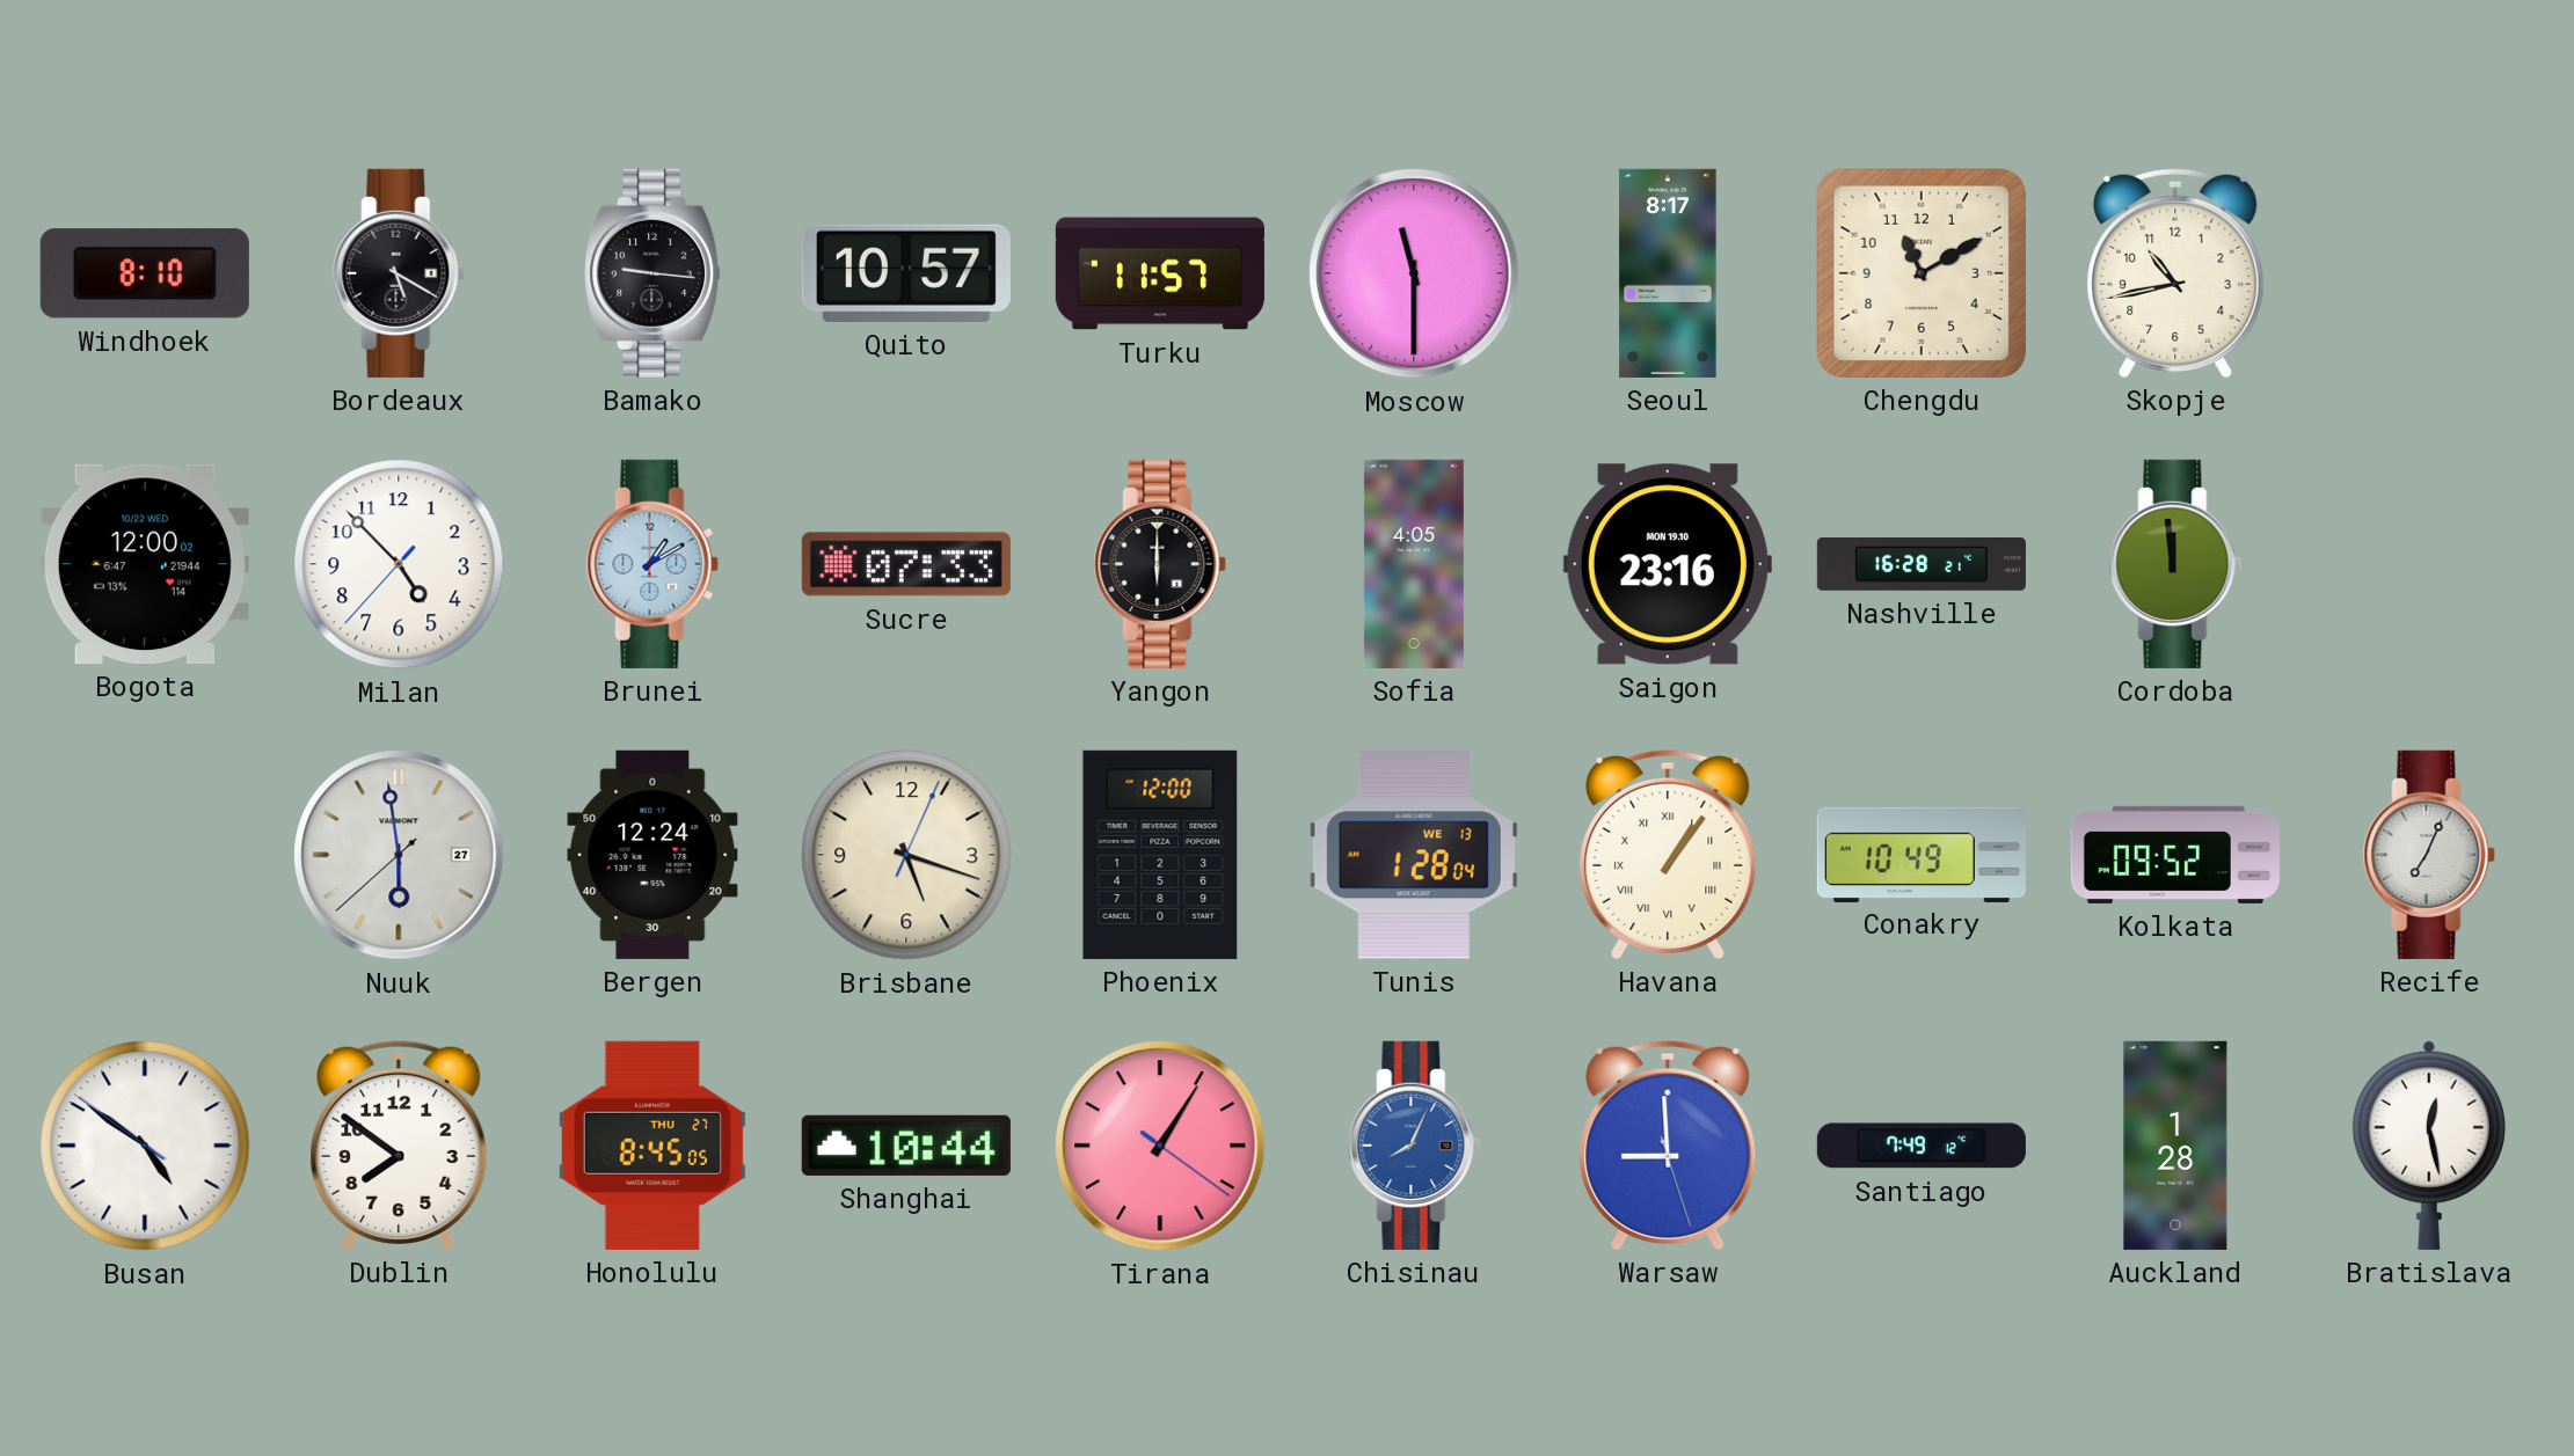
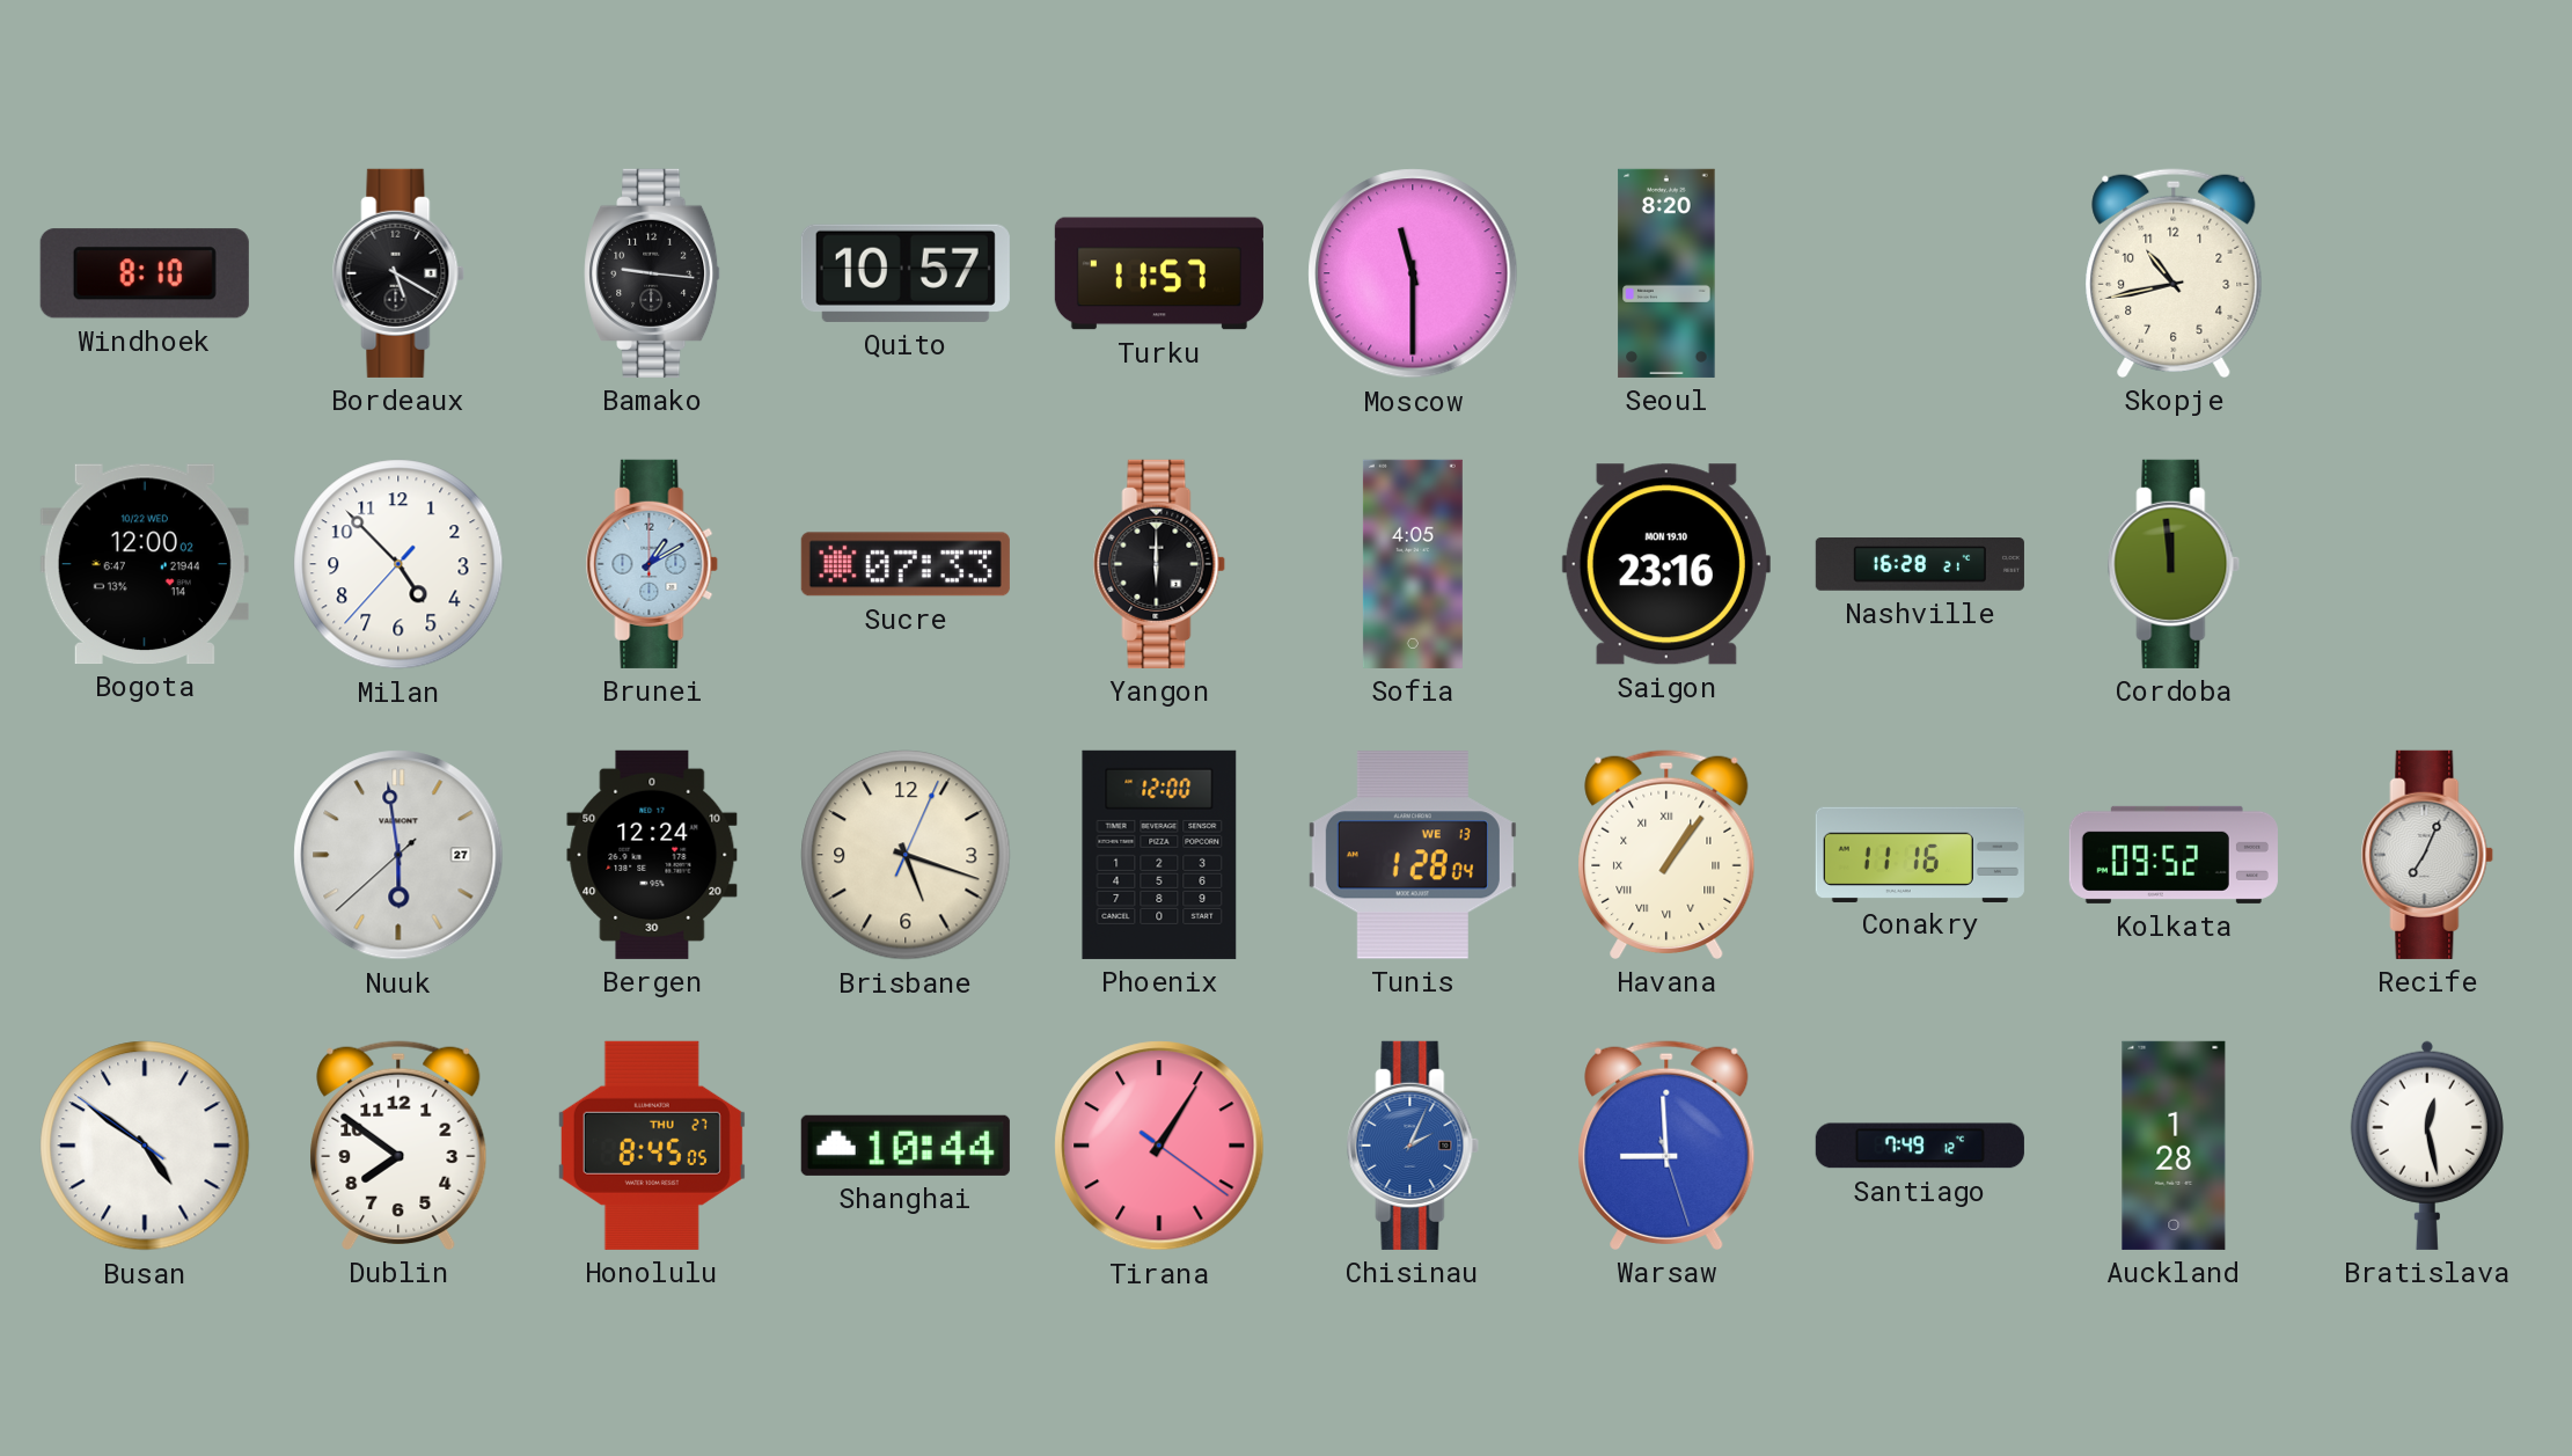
Seoul: 8:17 -> 8:20
Chengdu: 11:10 -> none
Conakry: 10:49 -> 11:16
Chisinau: 8:04 -> 2:04
